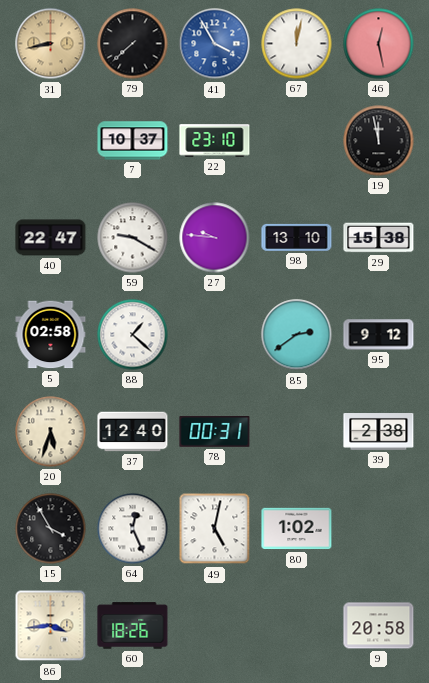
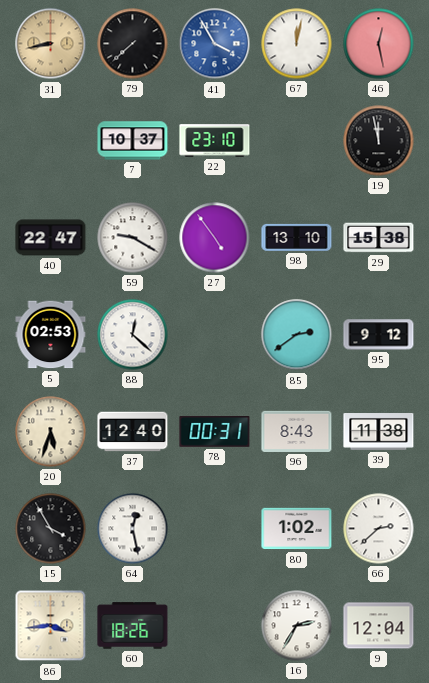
27: 9:46 -> 4:54
5: 02:58 -> 02:53
88: 1:22 -> 12:22
96: none -> 8:43
39: 2:38 -> 11:38
64: 12:26 -> 12:28
49: 5:02 -> none
66: none -> 2:38
16: none -> 2:35
9: 20:58 -> 12:04
